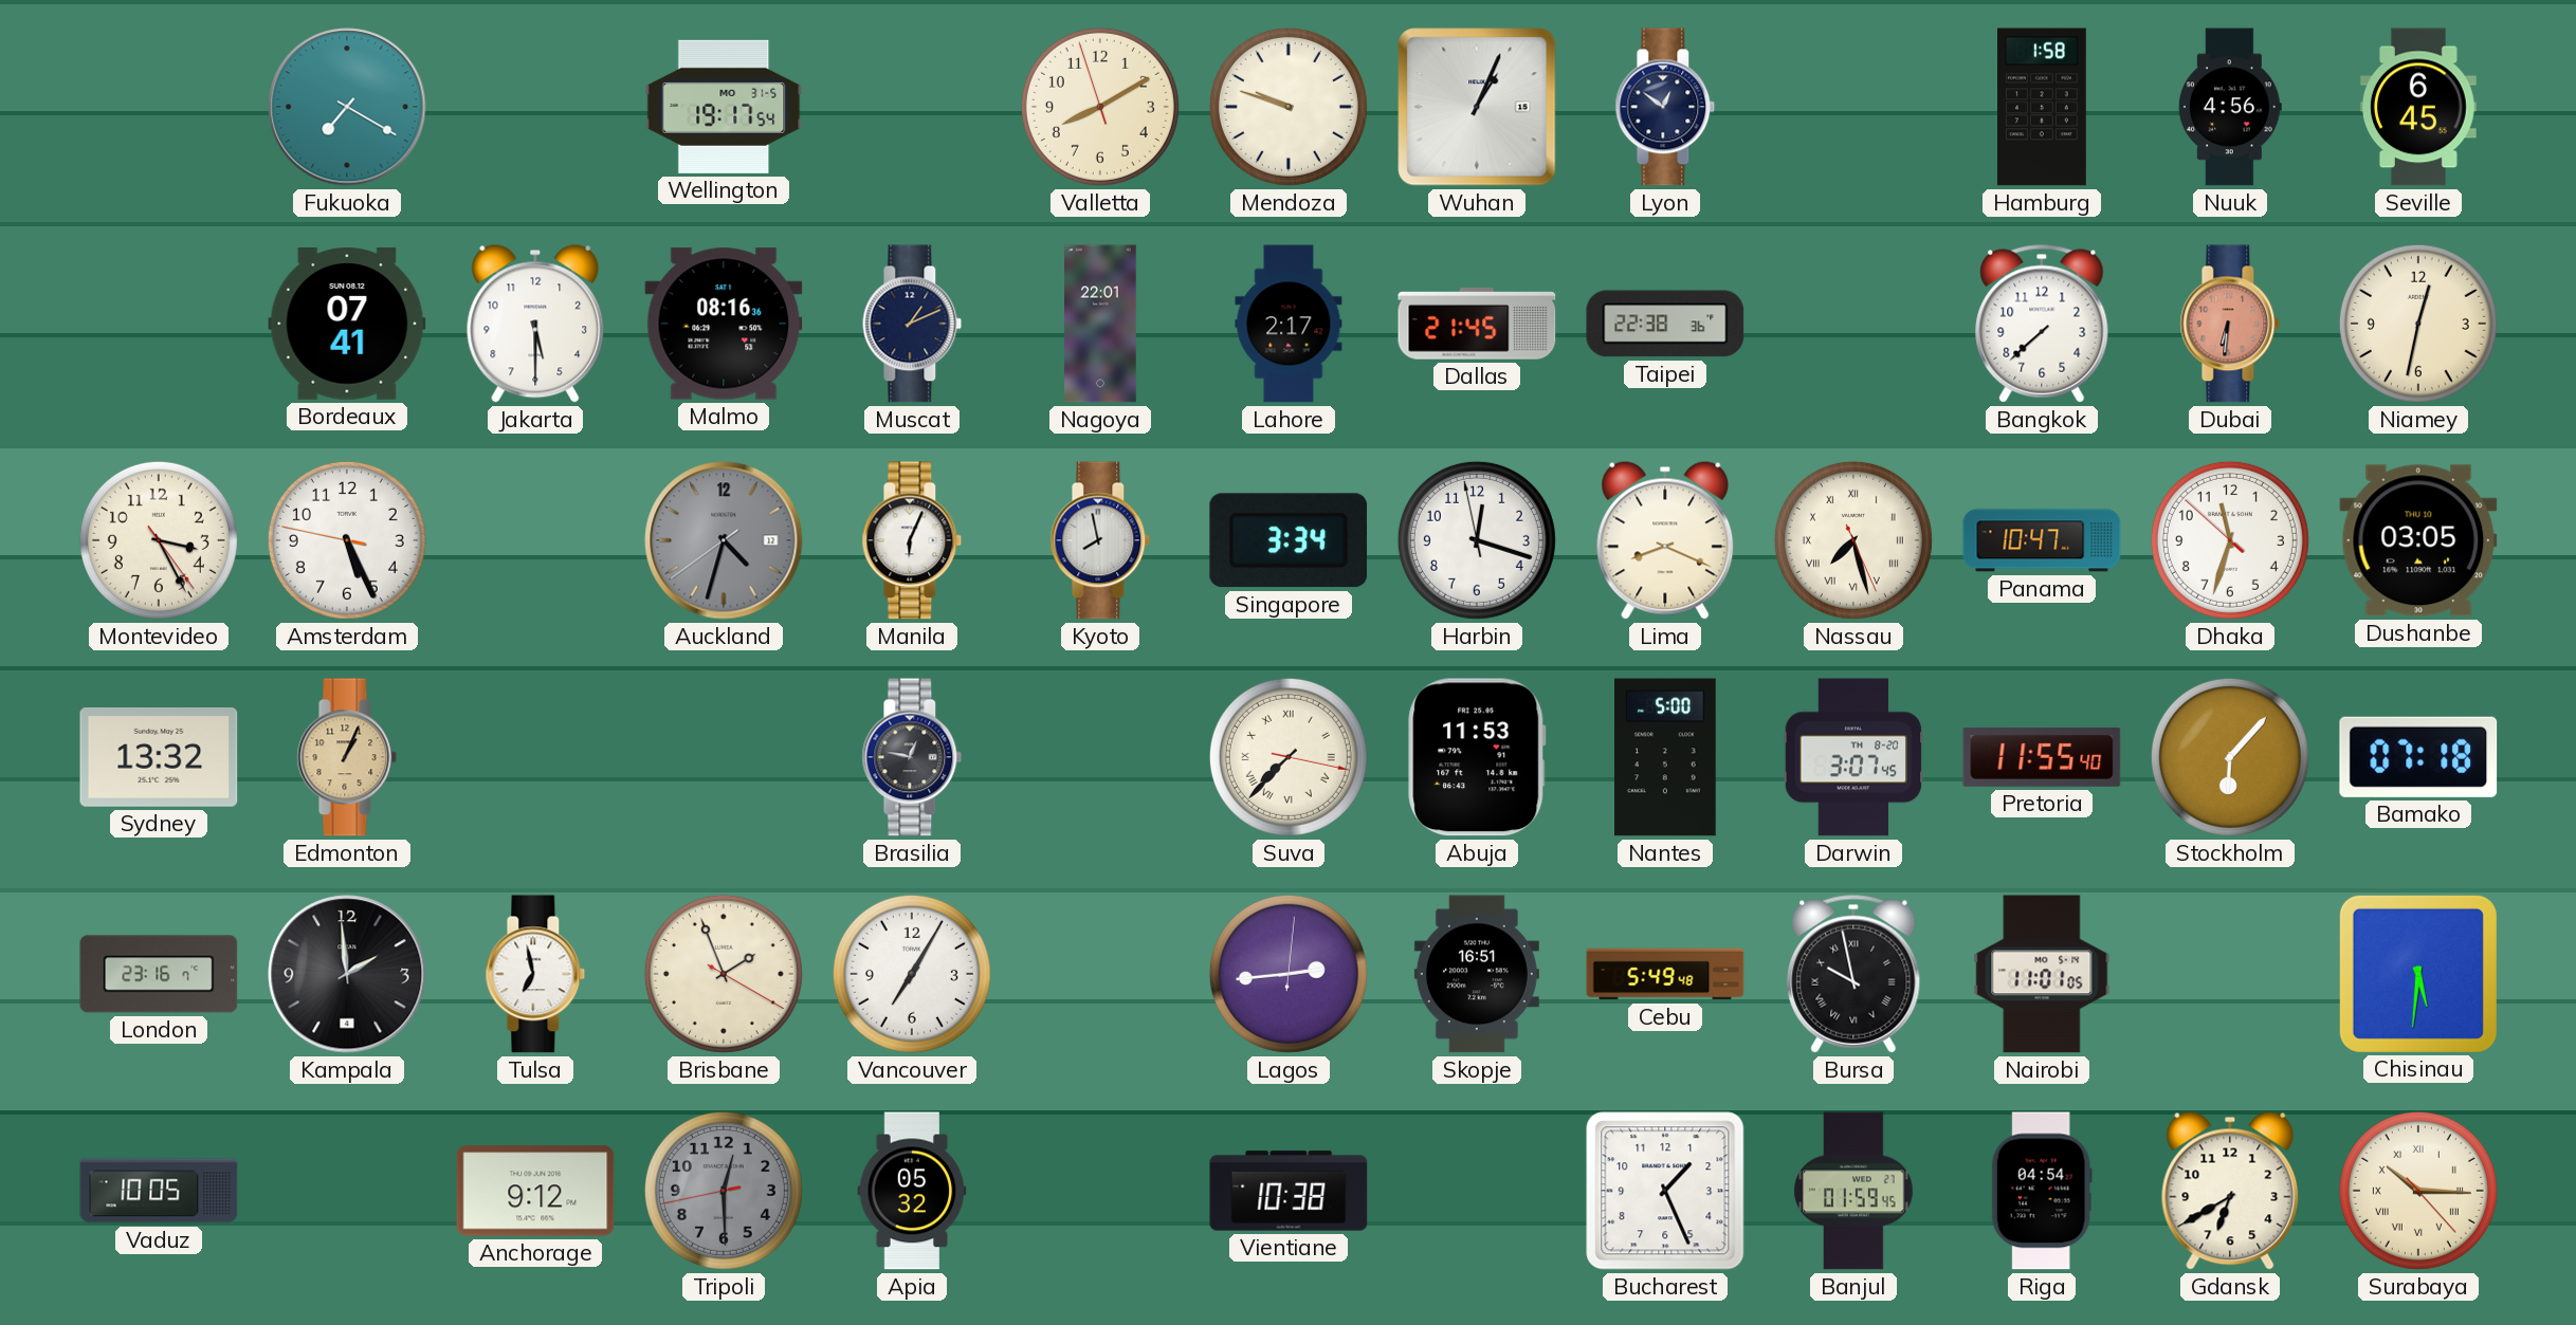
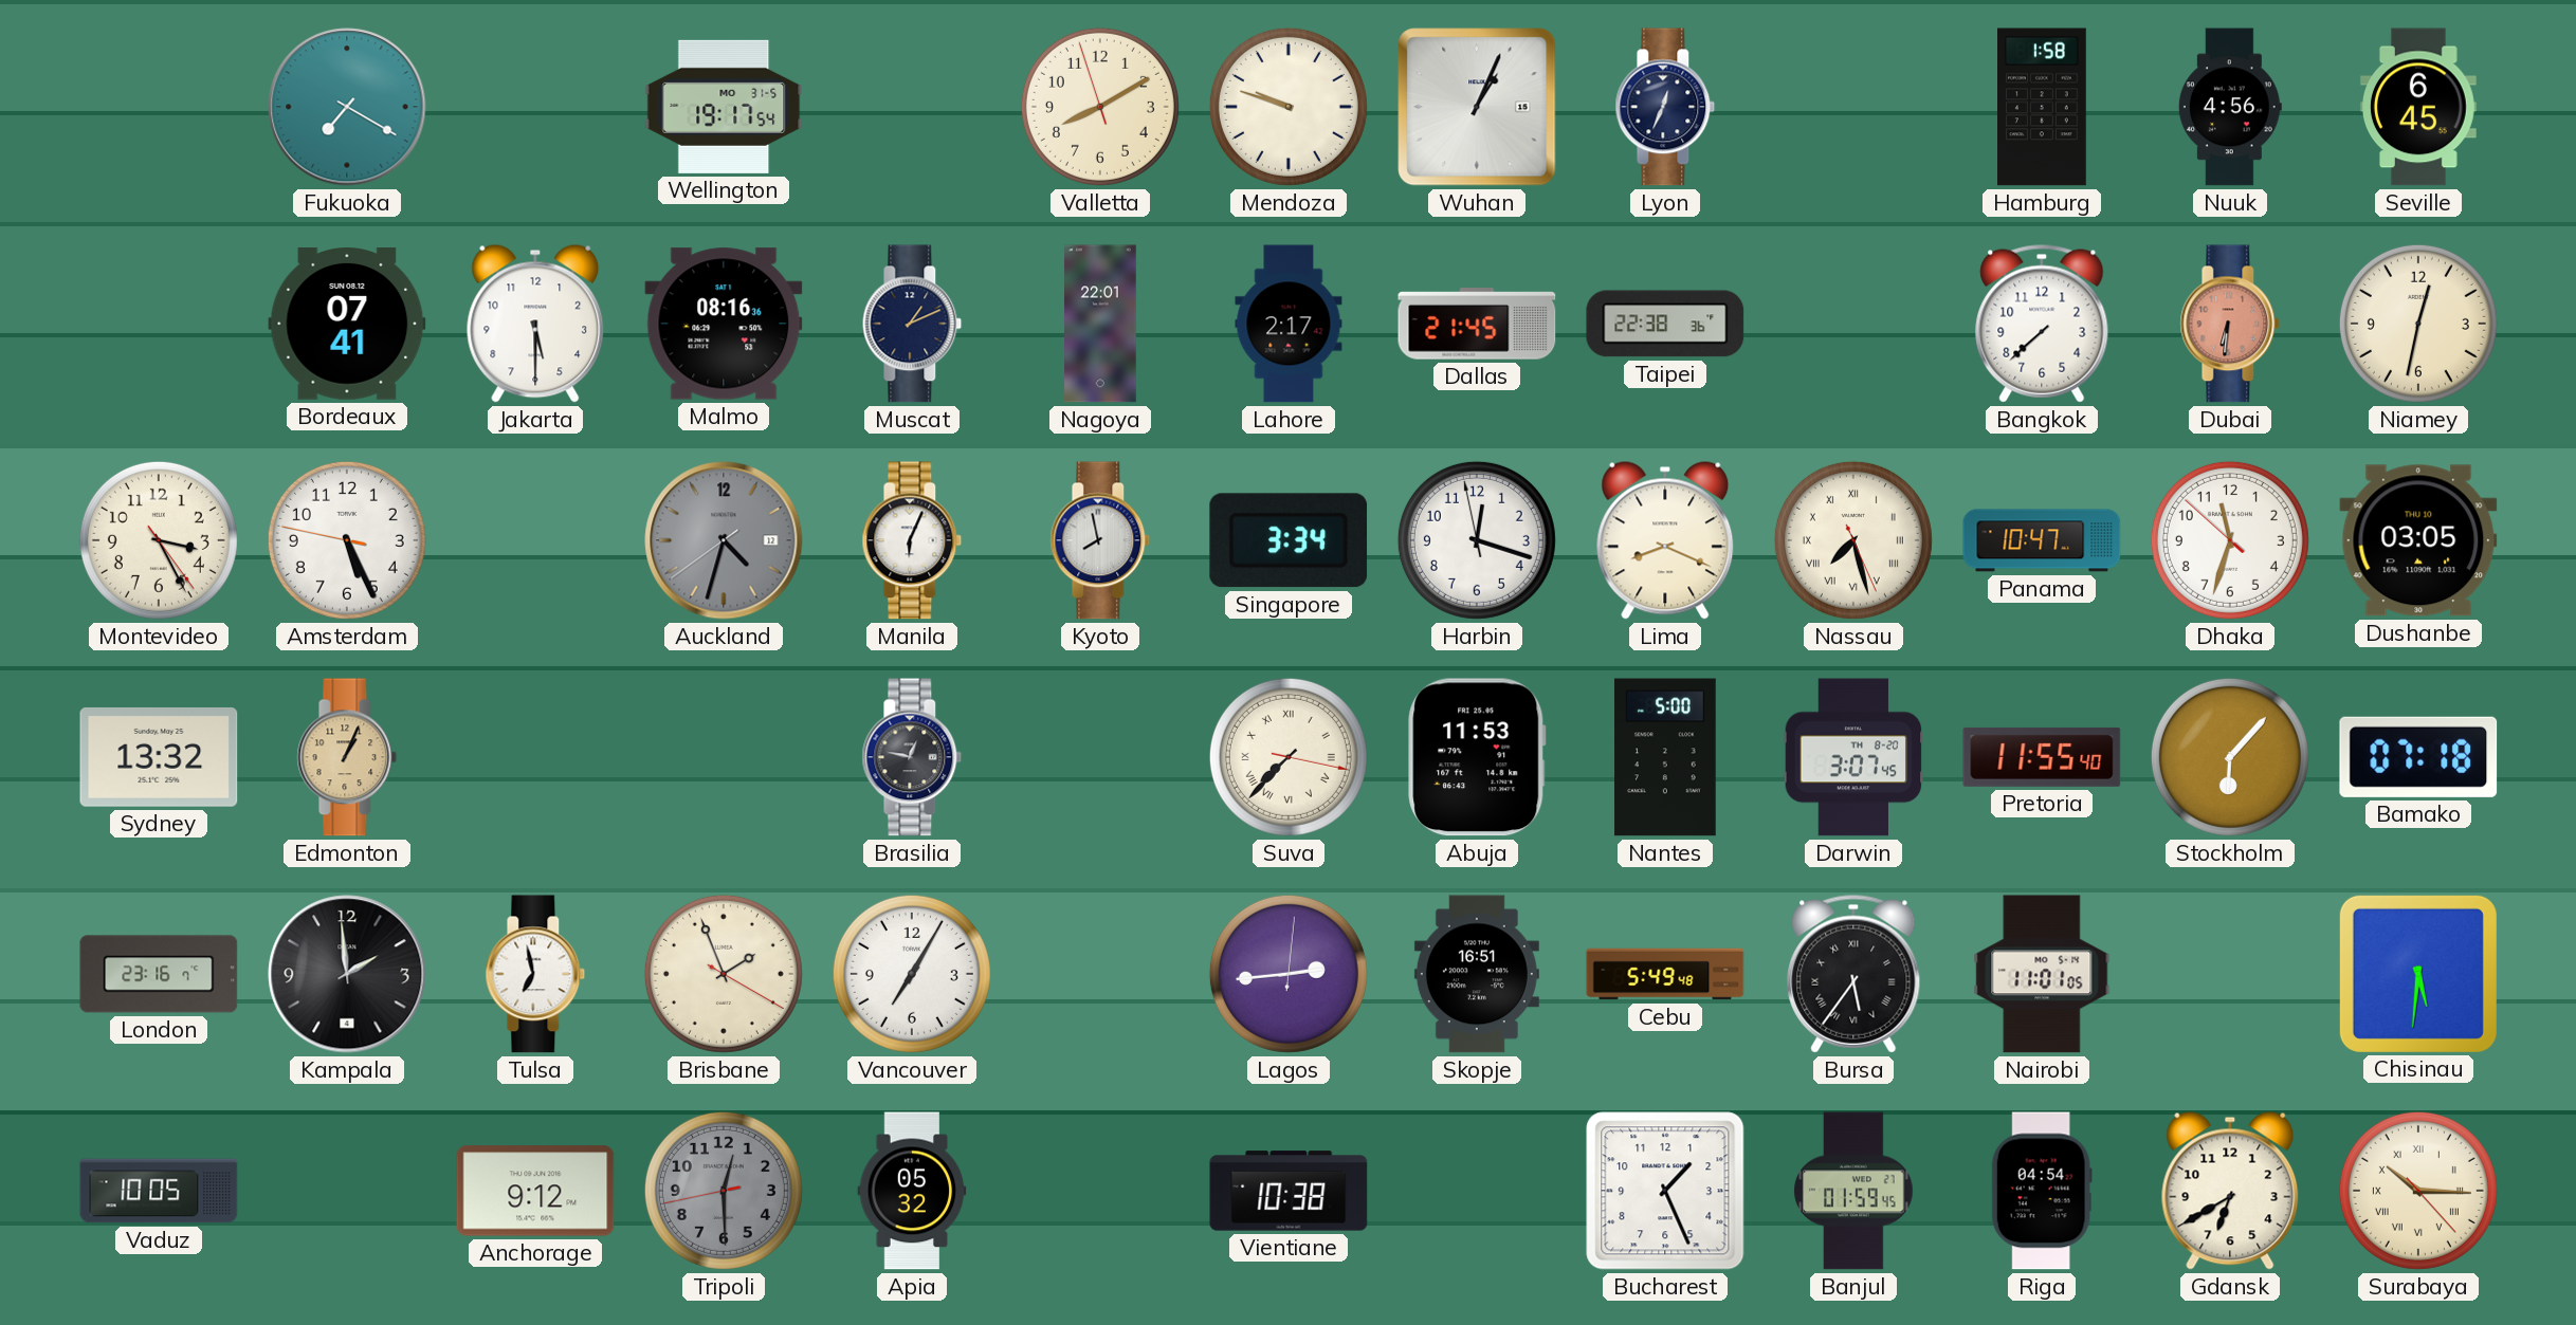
Lyon: 12:51 -> 12:34
Bursa: 9:58 -> 5:36
